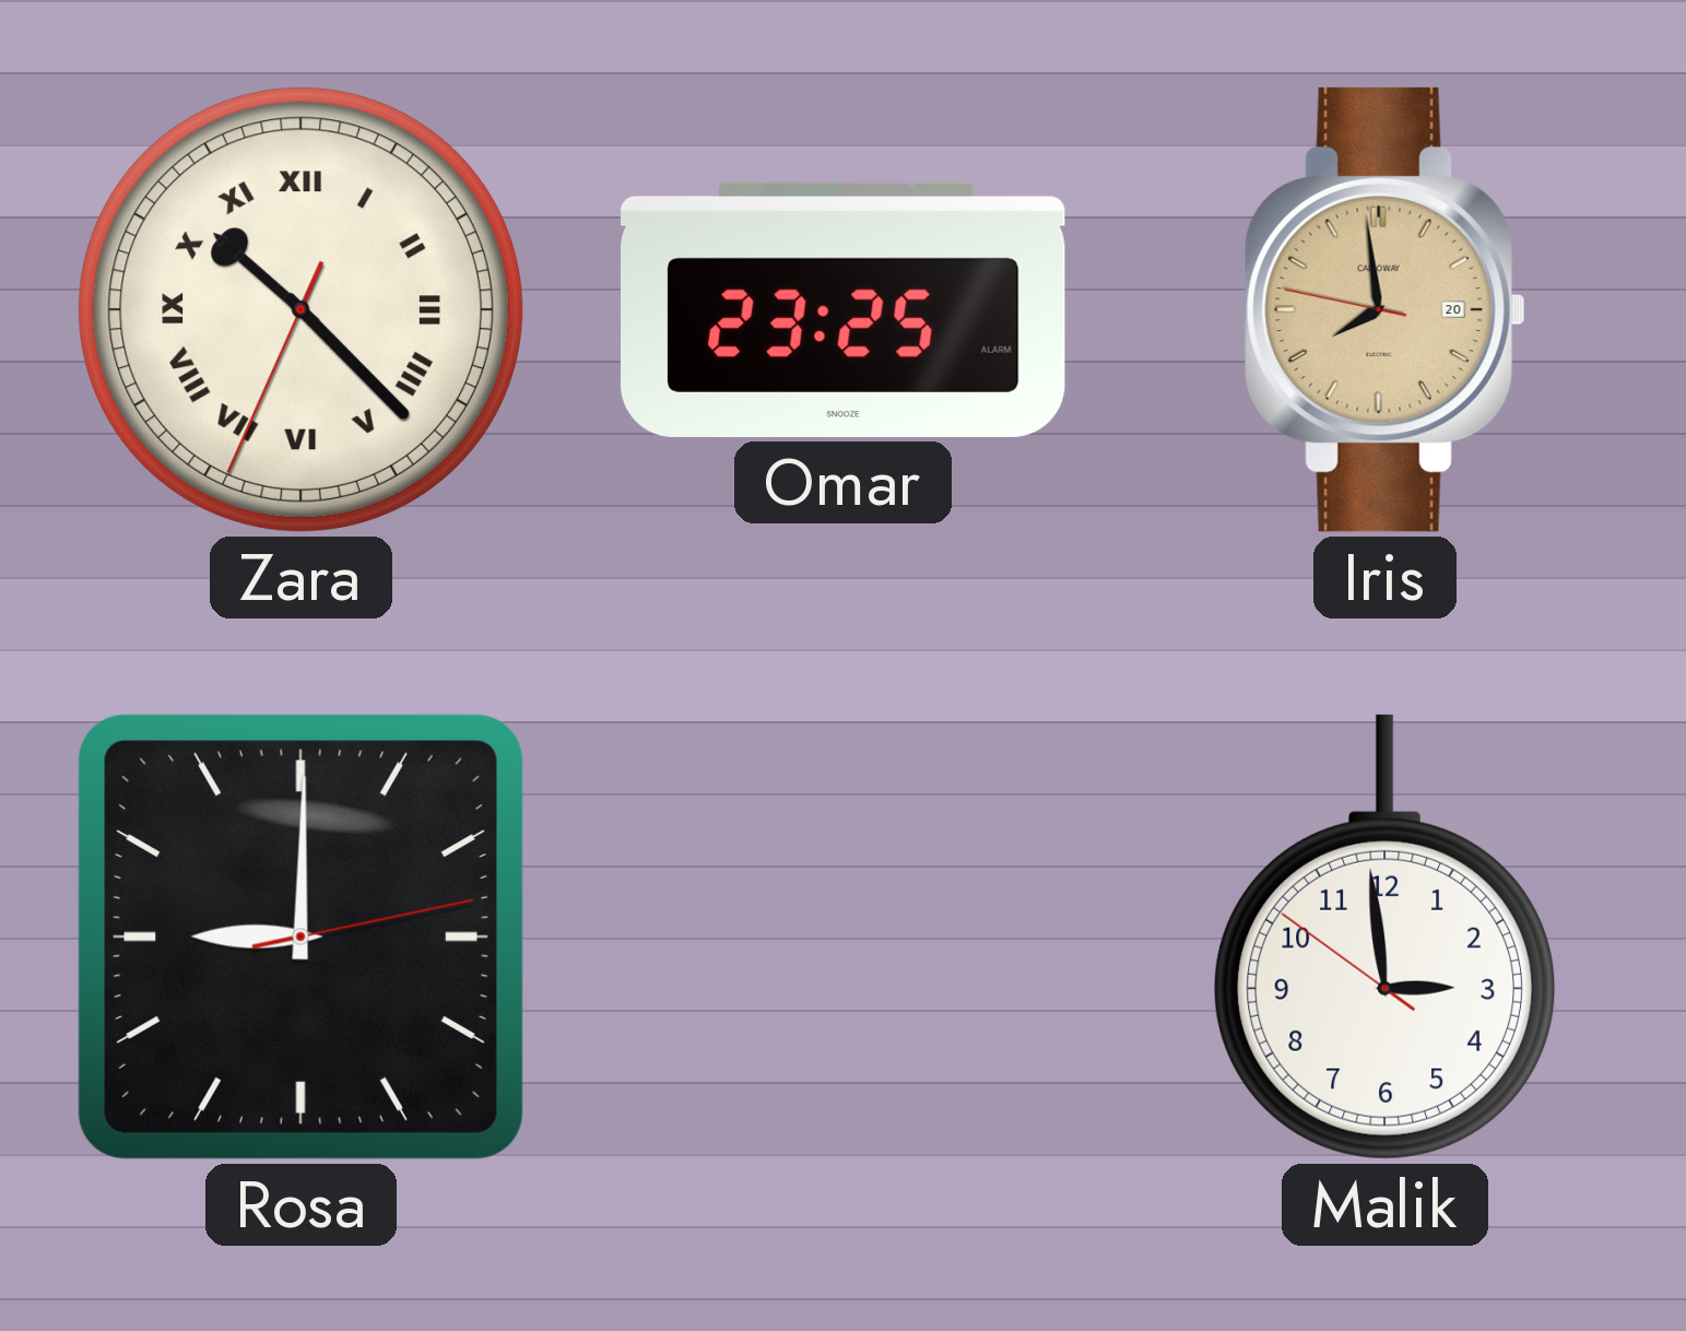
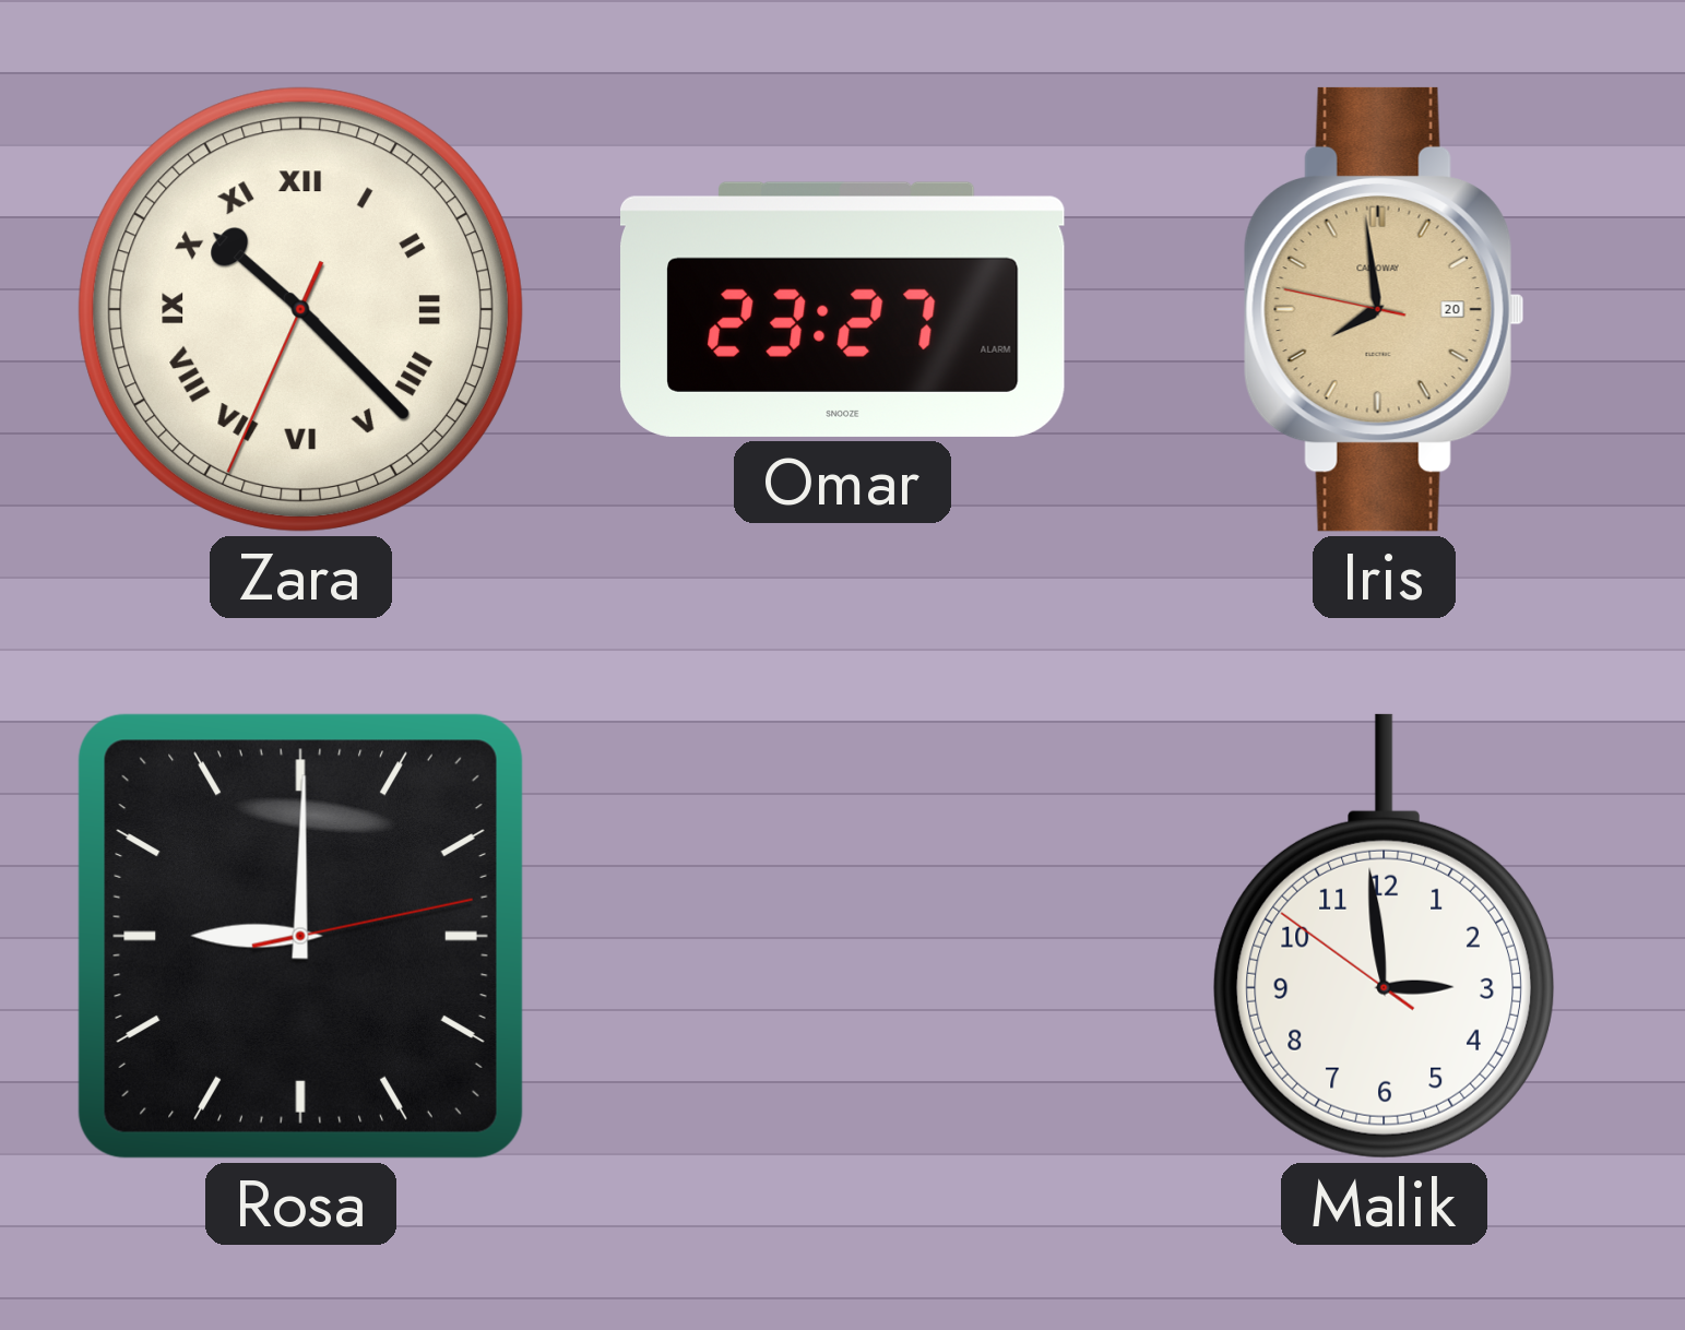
Omar: 23:25 -> 23:27
